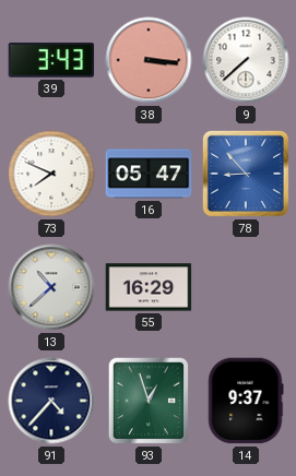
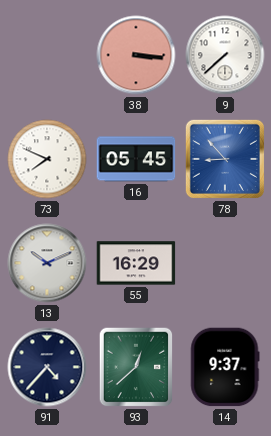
39: 3:43 -> none
16: 05:47 -> 05:45
13: 10:38 -> 10:11
93: 12:57 -> 12:38
